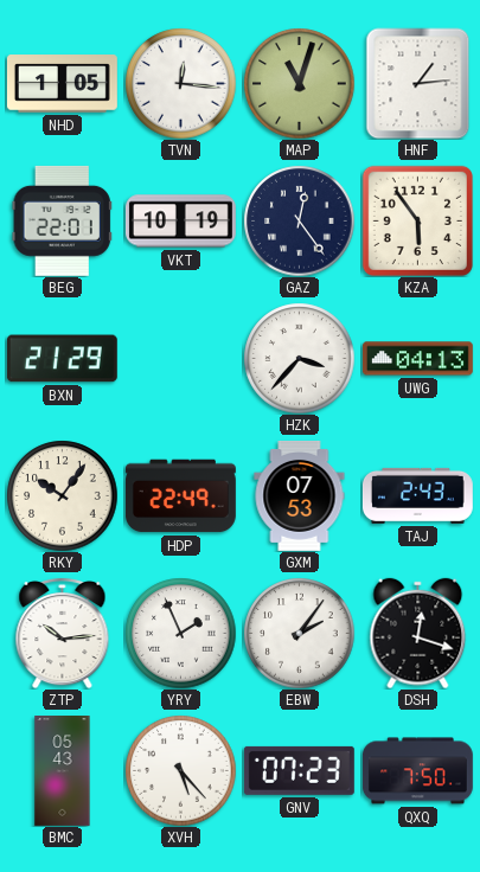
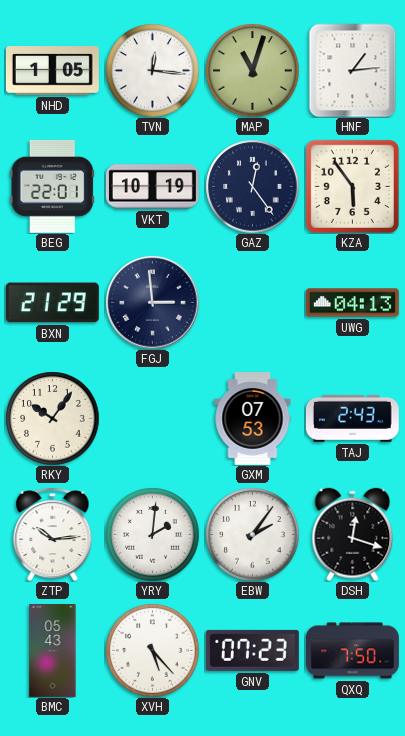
FGJ: none -> 2:59
HZK: 3:37 -> none
HDP: 22:49 -> none
YRY: 1:56 -> 2:01
